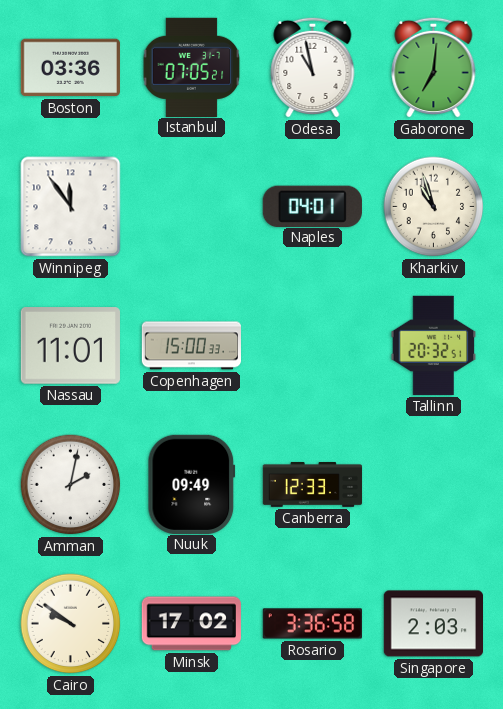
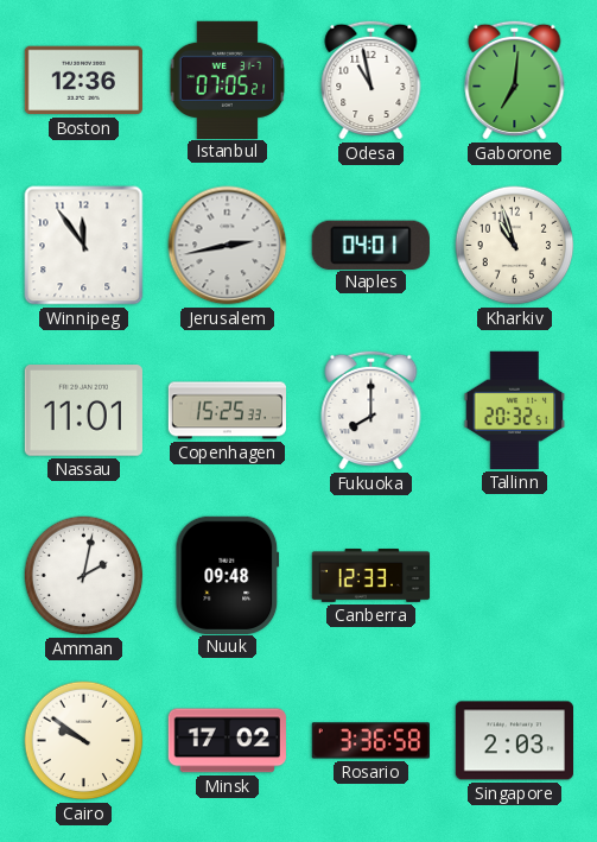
Boston: 03:36 -> 12:36
Jerusalem: none -> 2:43
Copenhagen: 15:00 -> 15:25
Fukuoka: none -> 8:00
Nuuk: 09:49 -> 09:48
